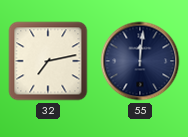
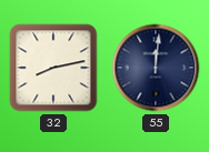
32: 7:13 -> 8:13
